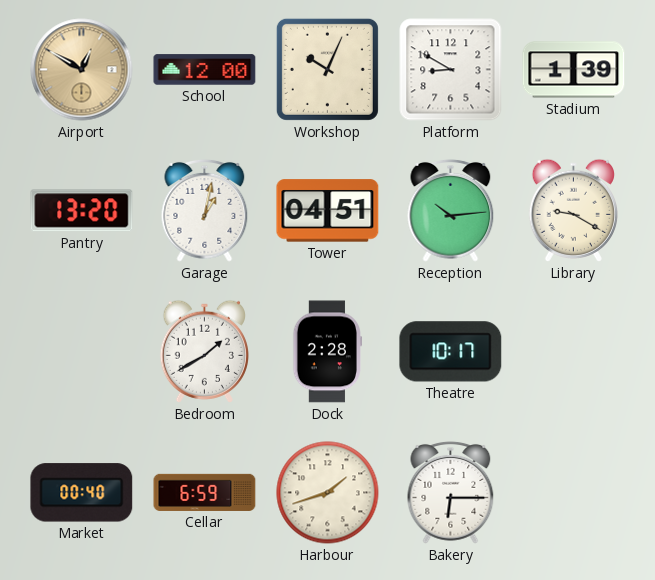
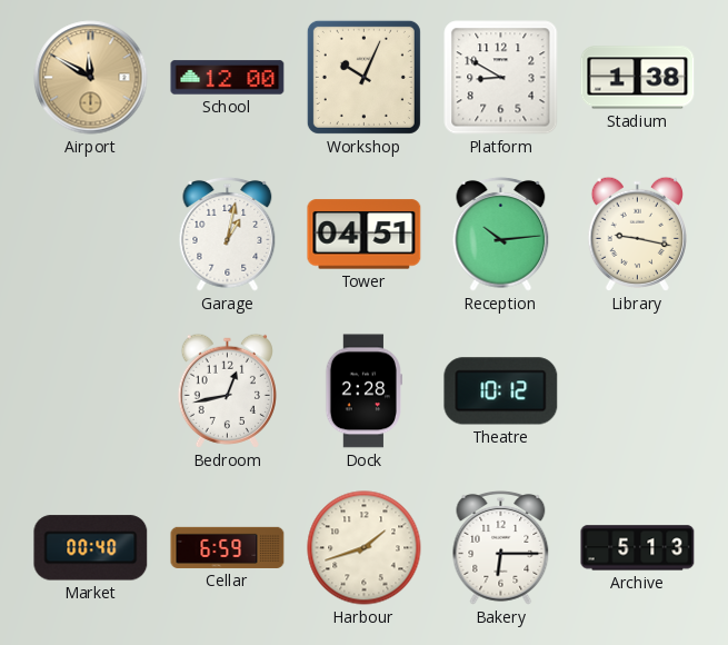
Airport: 12:50 -> 11:50
Stadium: 1:39 -> 1:38
Pantry: 13:20 -> none
Library: 9:20 -> 9:17
Bedroom: 1:40 -> 12:43
Theatre: 10:17 -> 10:12
Archive: none -> 5:13
